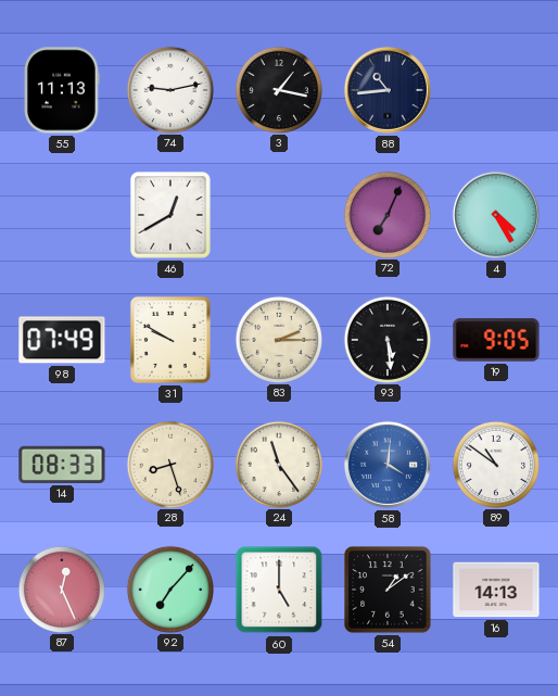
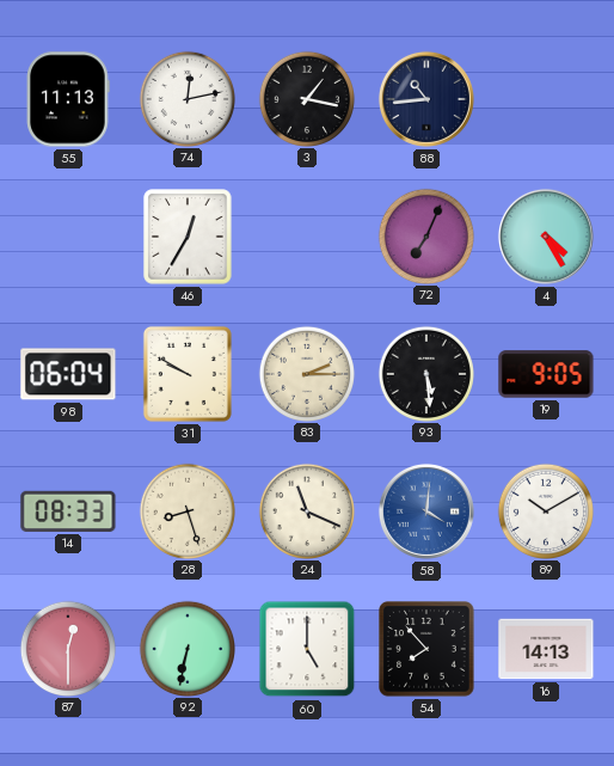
74: 9:13 -> 12:13
46: 12:40 -> 12:35
98: 07:49 -> 06:04
24: 11:24 -> 11:19
89: 10:51 -> 10:10
87: 12:26 -> 12:30
92: 7:07 -> 6:32
54: 1:09 -> 7:53
